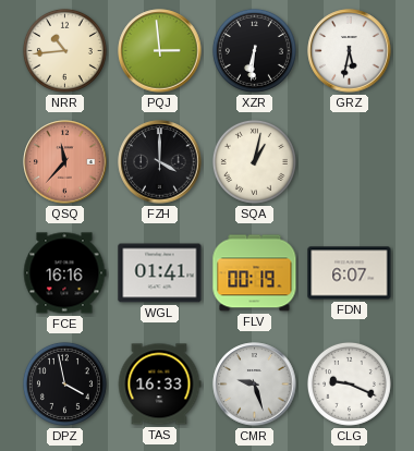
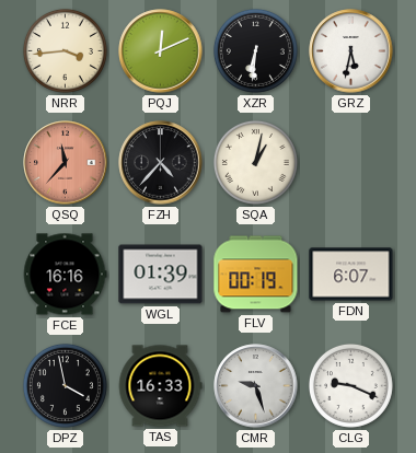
NRR: 10:44 -> 3:44
PQJ: 2:59 -> 12:11
FZH: 4:00 -> 4:37
WGL: 01:41 -> 01:39
